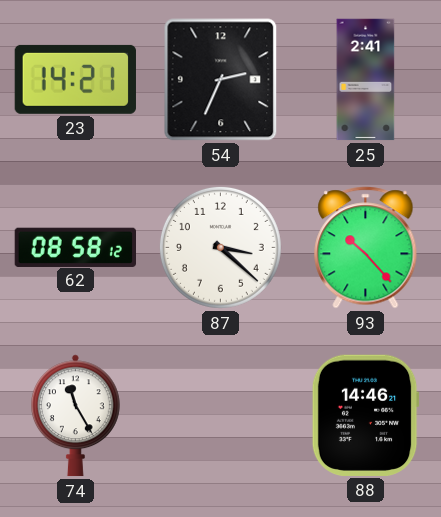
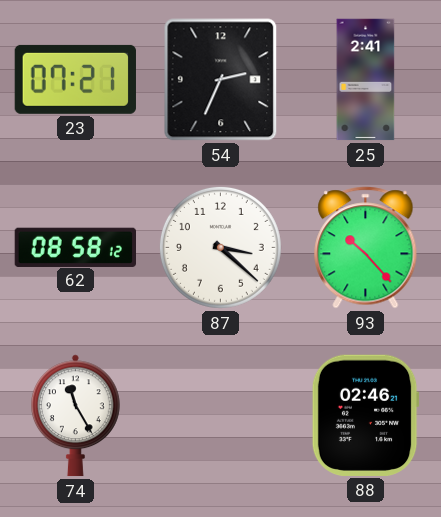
23: 14:21 -> 07:21
88: 14:46 -> 02:46
